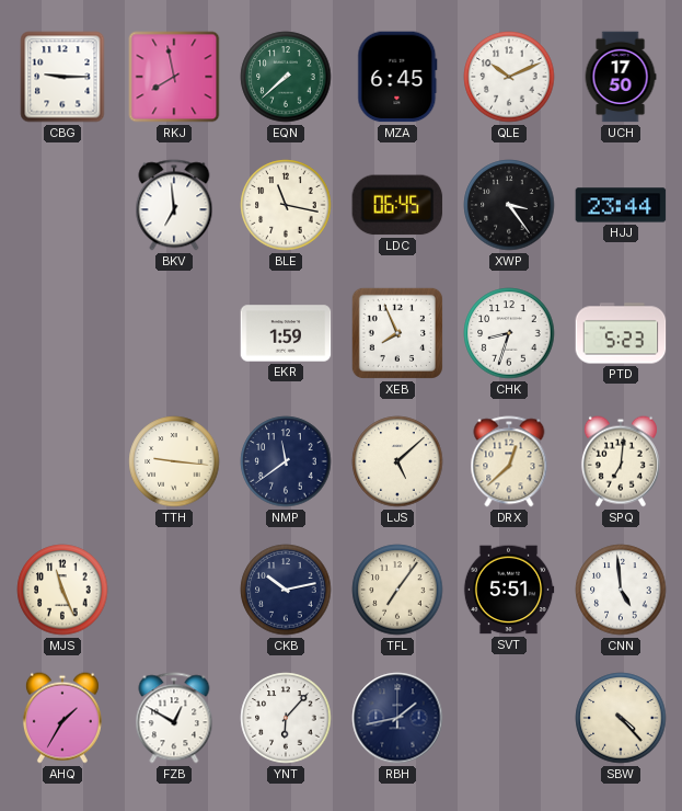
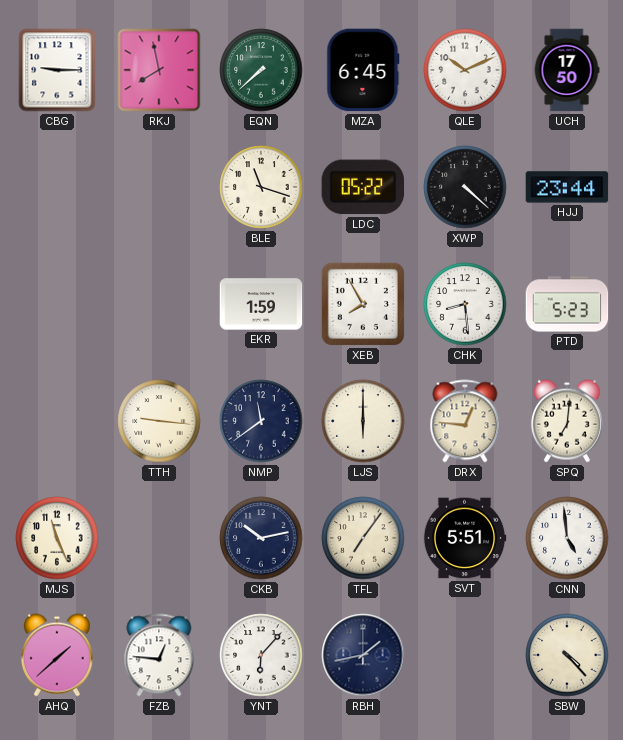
BKV: 6:59 -> none
BLE: 11:17 -> 11:18
LDC: 06:45 -> 05:22
XWP: 3:24 -> 4:22
XEB: 7:56 -> 7:55
CHK: 8:33 -> 8:29
LJS: 5:08 -> 6:00
DRX: 12:38 -> 12:46
AHQ: 1:35 -> 1:38
FZB: 12:50 -> 12:46
